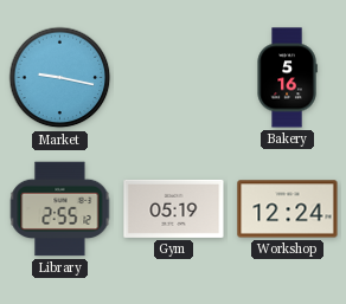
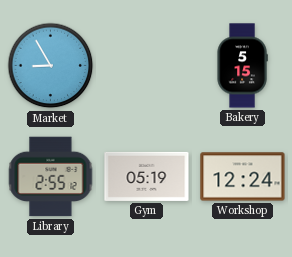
Market: 9:17 -> 8:55
Bakery: 5:16 -> 5:15
